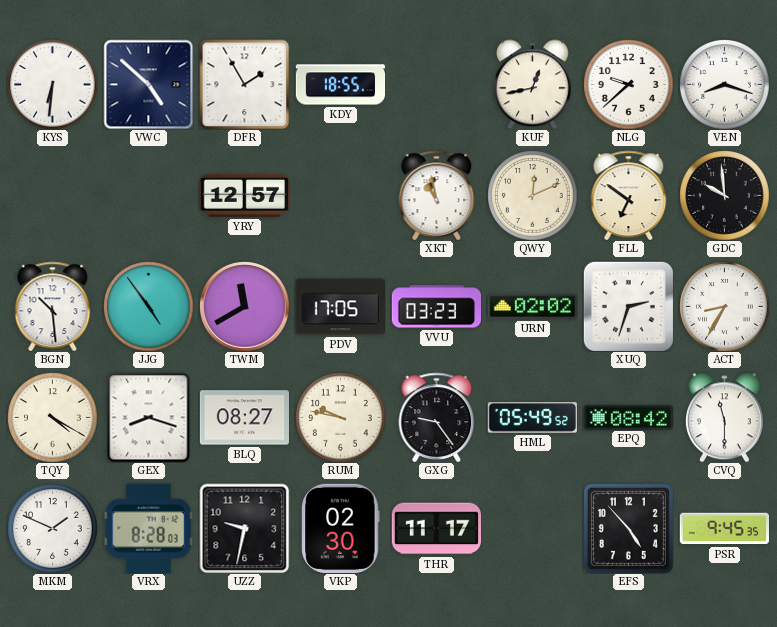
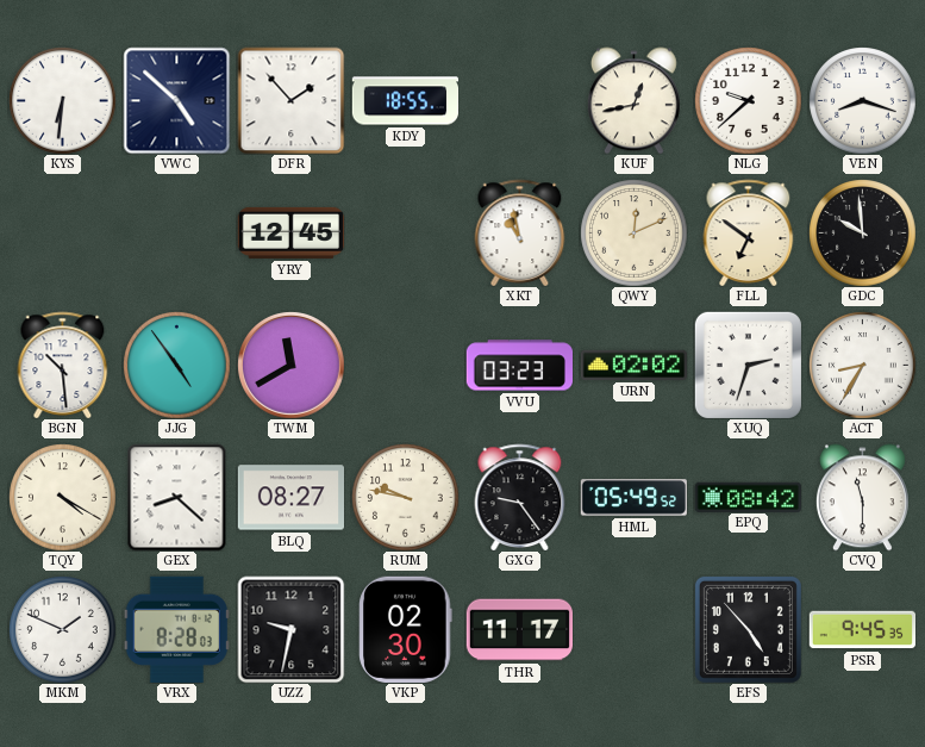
DFR: 1:55 -> 1:53
YRY: 12:57 -> 12:45
PDV: 17:05 -> none
GEX: 8:18 -> 8:22
